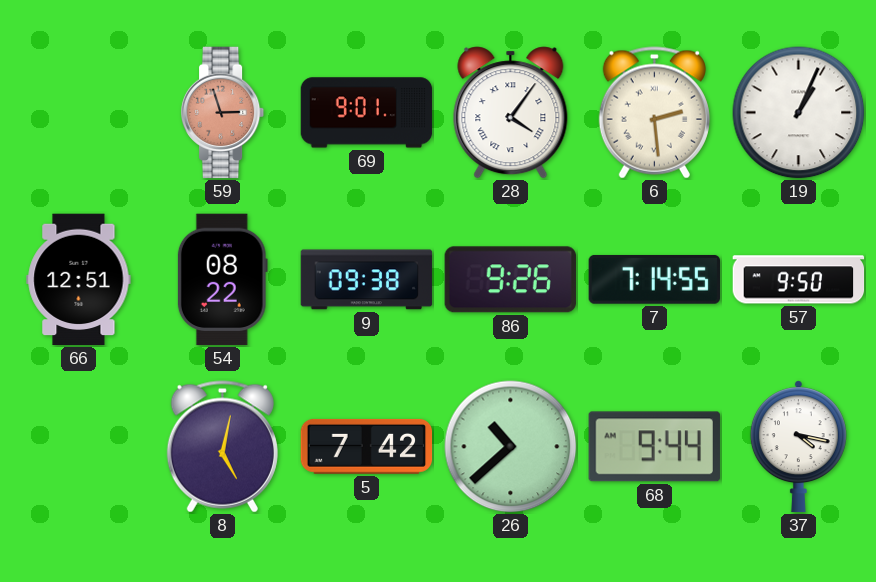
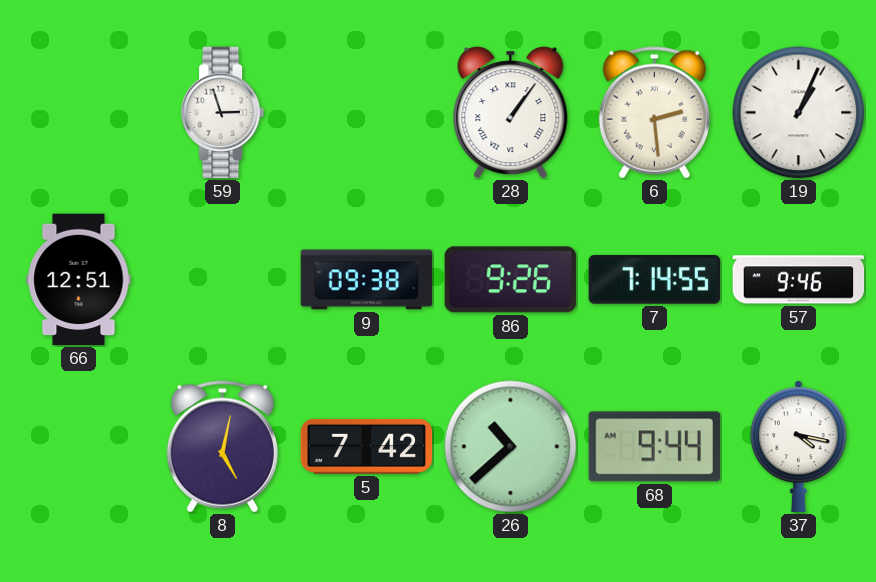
59 dial: salmon -> white
69: 9:01 -> none
28: 4:06 -> 1:06
54: 08:22 -> none
57: 9:50 -> 9:46
